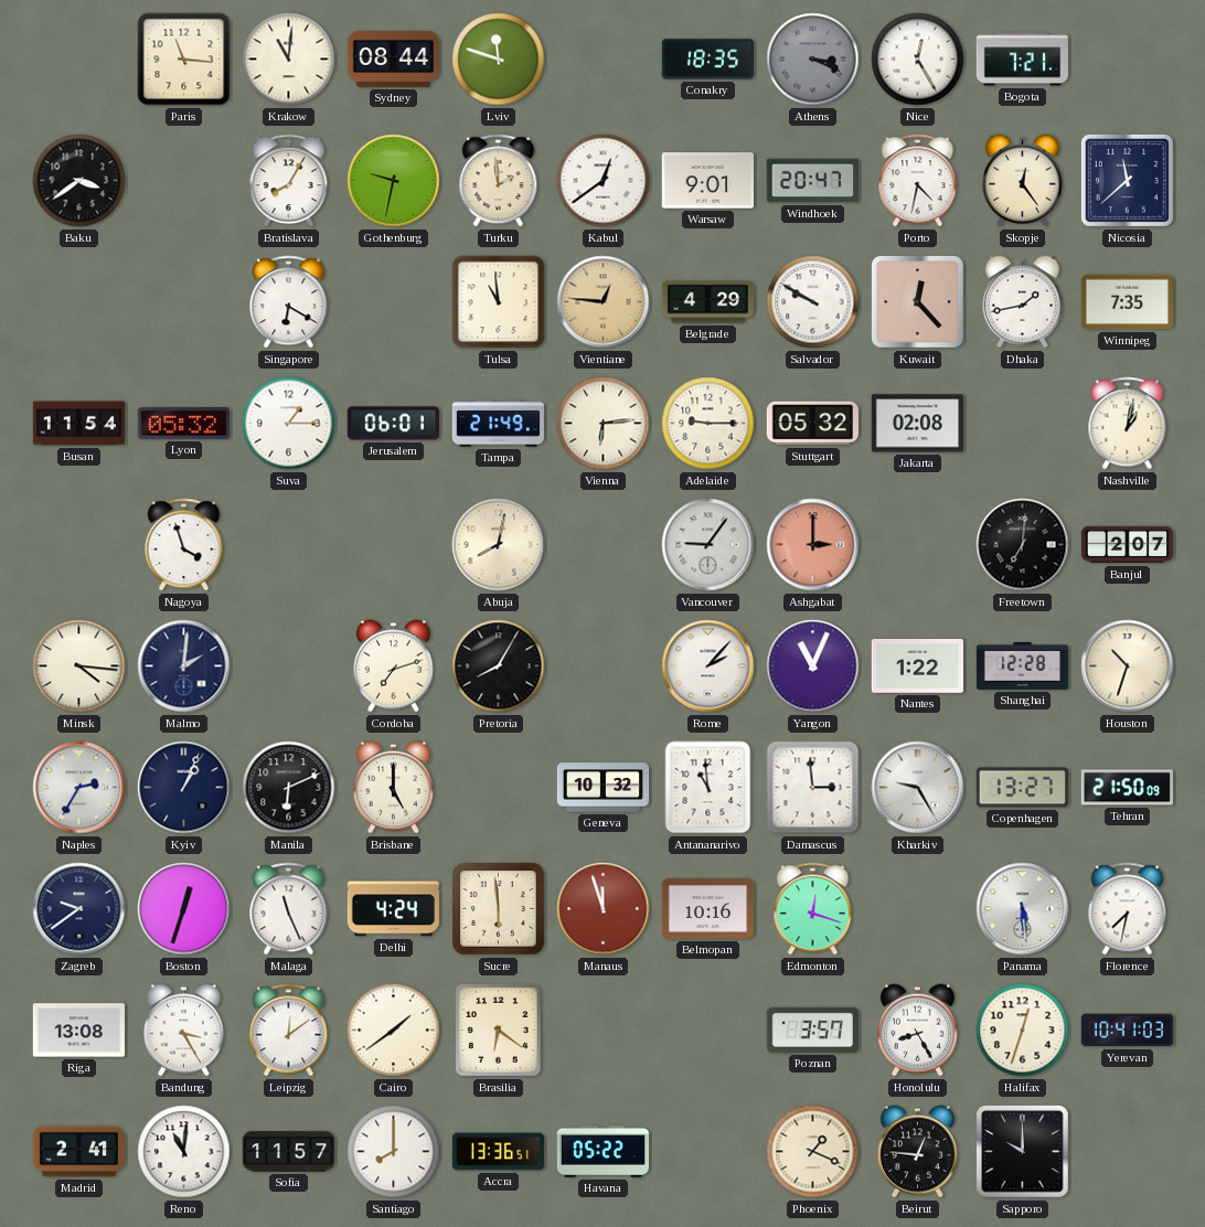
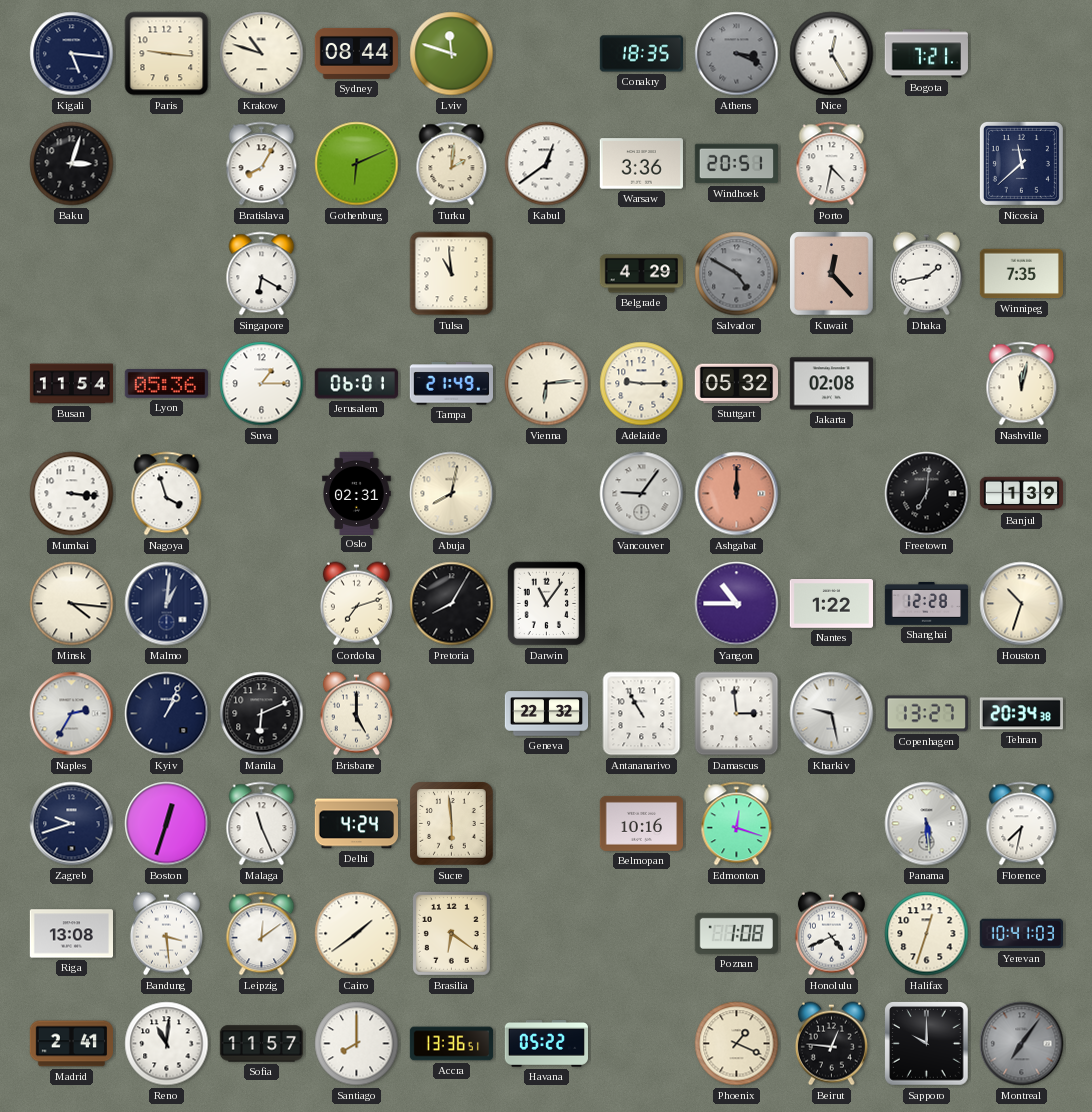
Kigali: none -> 5:16
Paris: 11:16 -> 9:16
Krakow: 11:01 -> 10:48
Baku: 3:39 -> 3:03
Gothenburg: 9:32 -> 6:11
Turku: 1:59 -> 2:01
Warsaw: 9:01 -> 3:36
Windhoek: 20:47 -> 20:51
Skopje: 12:24 -> none
Vientiane: 12:46 -> none
Salvador: 9:50 -> 4:50
Salvador dial: white -> grey
Lyon: 05:32 -> 05:36
Nashville: 1:02 -> 12:02
Mumbai: none -> 3:16
Oslo: none -> 02:31
Ashgabat: 3:00 -> 12:00
Banjul: 2:07 -> 1:39
Malmo: 2:01 -> 1:01
Darwin: none -> 11:06
Rome: 2:07 -> none
Yangon: 11:04 -> 10:45
Geneva: 10:32 -> 22:32
Antananarivo: 10:59 -> 10:55
Kharkiv: 9:25 -> 9:28
Tehran: 21:50 -> 20:34
Zagreb: 9:39 -> 9:42
Manaus: 11:57 -> none
Bandung: 3:25 -> 3:29
Poznan: 3:57 -> 1:08
Honolulu: 8:25 -> 4:41
Montreal: none -> 7:06
